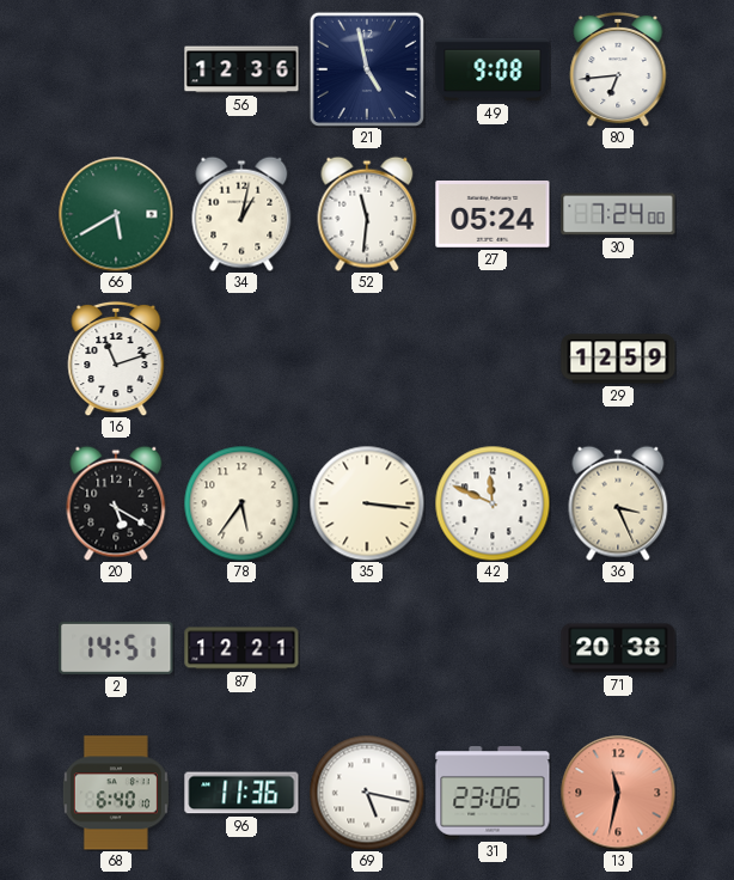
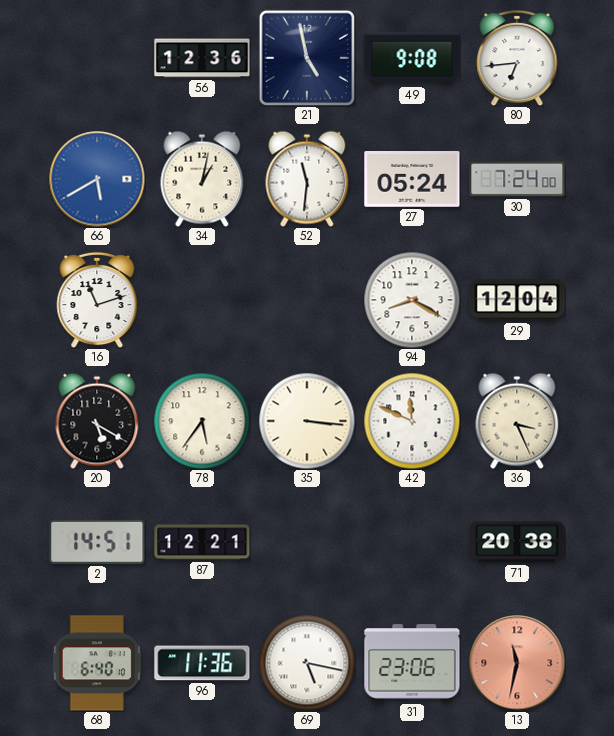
66 dial: green -> blue
94: none -> 8:20
29: 12:59 -> 12:04
